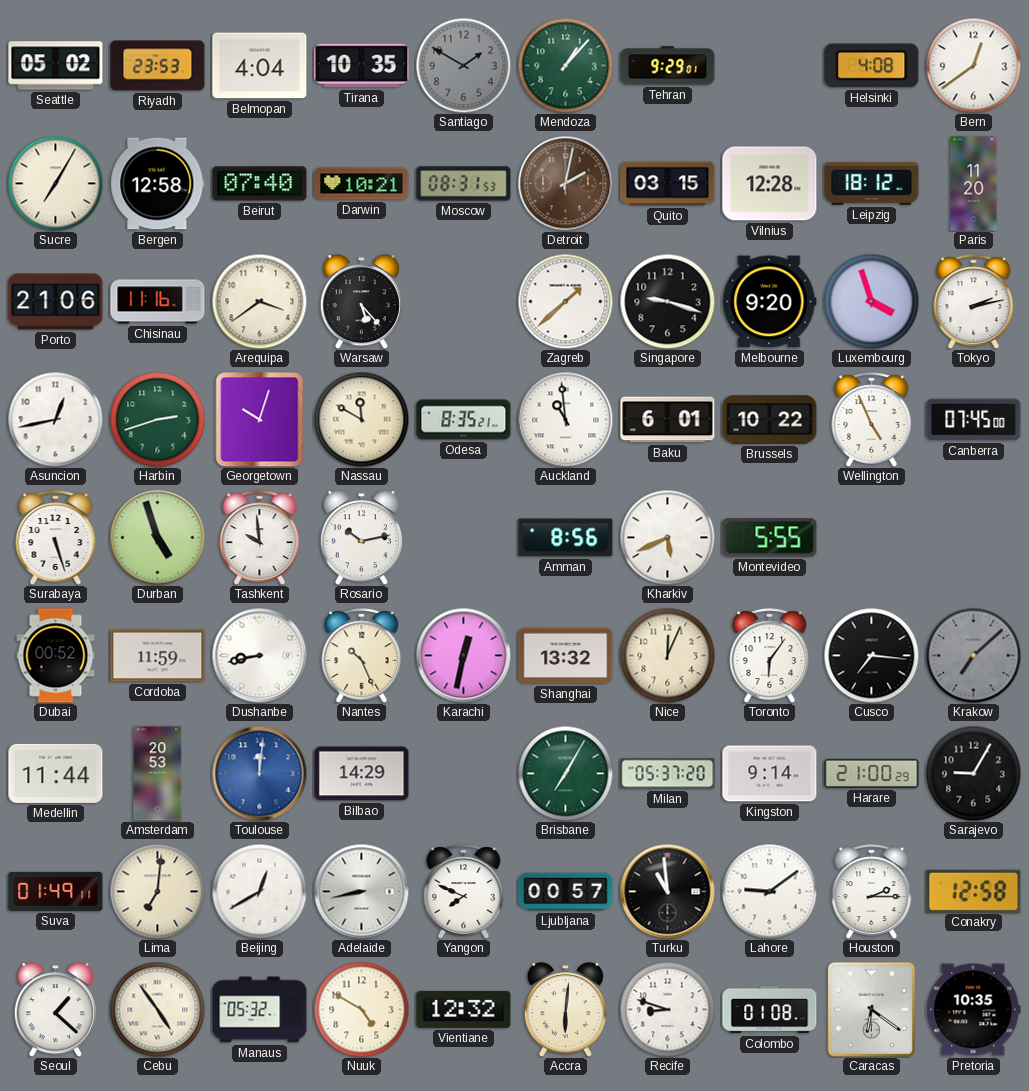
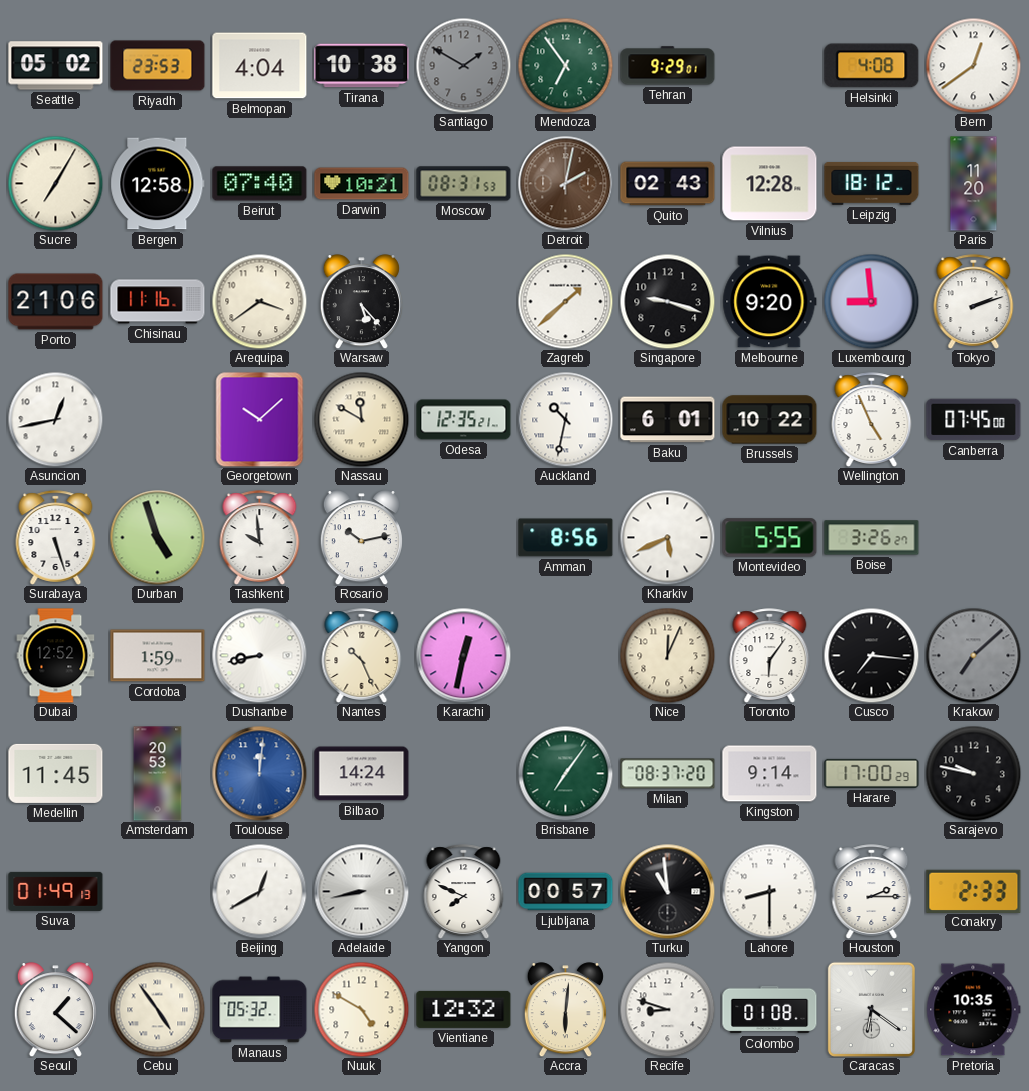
Tirana: 10:35 -> 10:38
Mendoza: 1:07 -> 6:54
Quito: 03:15 -> 02:43
Luxembourg: 3:57 -> 8:59
Tokyo: 2:13 -> 2:12
Harbin: 2:42 -> none
Georgetown: 10:03 -> 10:08
Odesa: 8:35 -> 12:35
Auckland: 10:59 -> 10:32
Boise: none -> 3:26
Dubai: 00:52 -> 12:52
Cordoba: 11:59 -> 1:59
Shanghai: 13:32 -> none
Medellin: 11:44 -> 11:45
Bilbao: 14:29 -> 14:24
Brisbane: 7:05 -> 7:06
Milan: 05:37 -> 08:37
Harare: 21:00 -> 17:00
Sarajevo: 9:05 -> 9:47
Suva: 01:49:11 -> 01:49:13
Lima: 7:01 -> none
Lahore: 9:09 -> 8:30
Conakry: 12:58 -> 2:33
